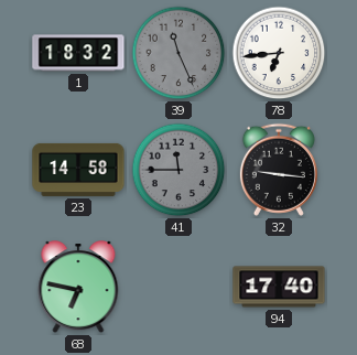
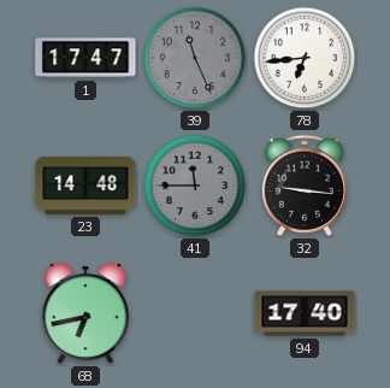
1: 18:32 -> 17:47
23: 14:58 -> 14:48
68: 6:47 -> 6:43
